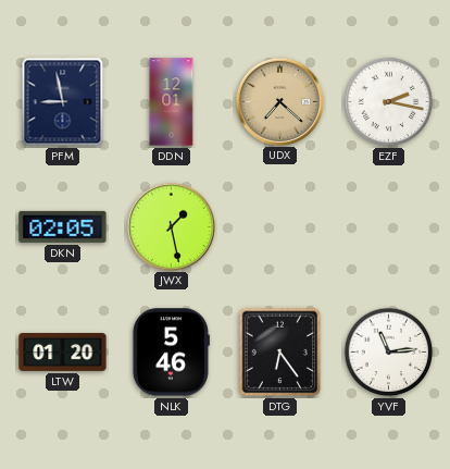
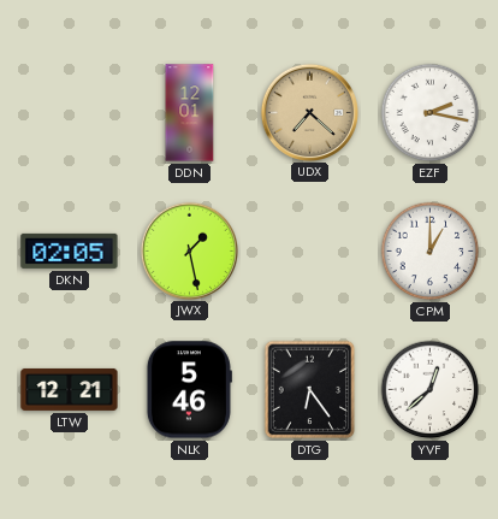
PFM: 8:58 -> none
CPM: none -> 1:00
LTW: 01:20 -> 12:21
YVF: 11:14 -> 12:38
